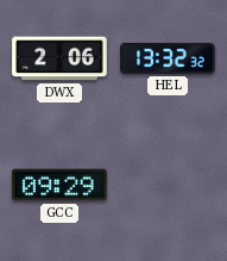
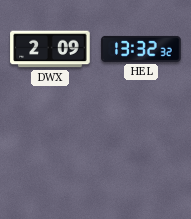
DWX: 2:06 -> 2:09
GCC: 09:29 -> none
